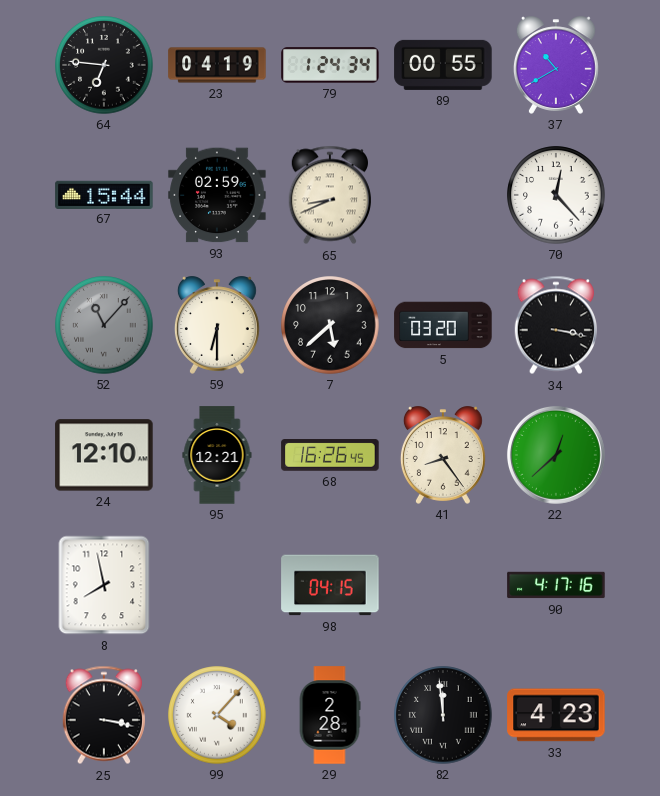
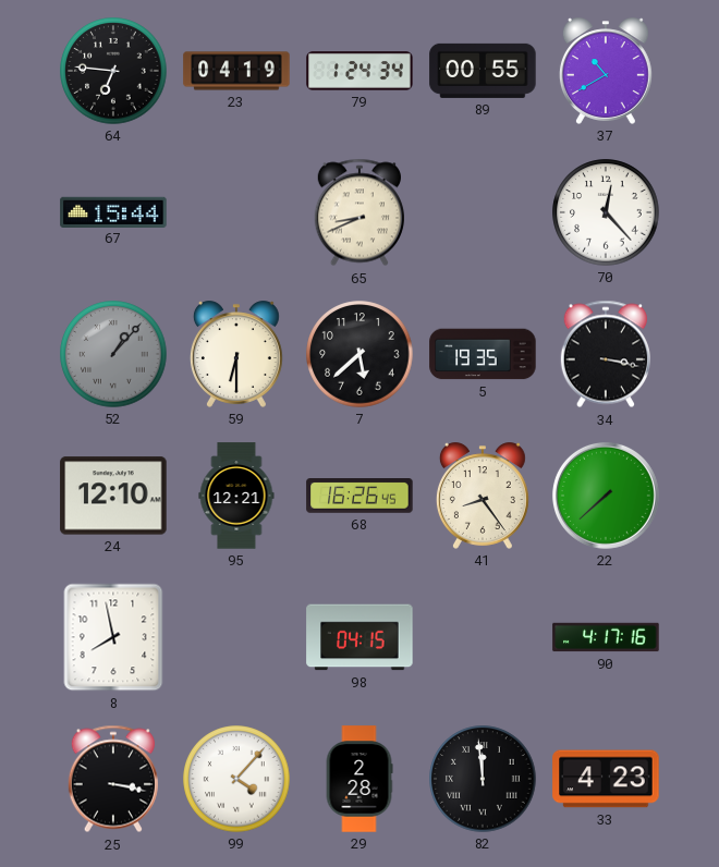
93: 02:59 -> none
52: 11:07 -> 1:07
5: 03:20 -> 19:35
22: 12:38 -> 7:38
